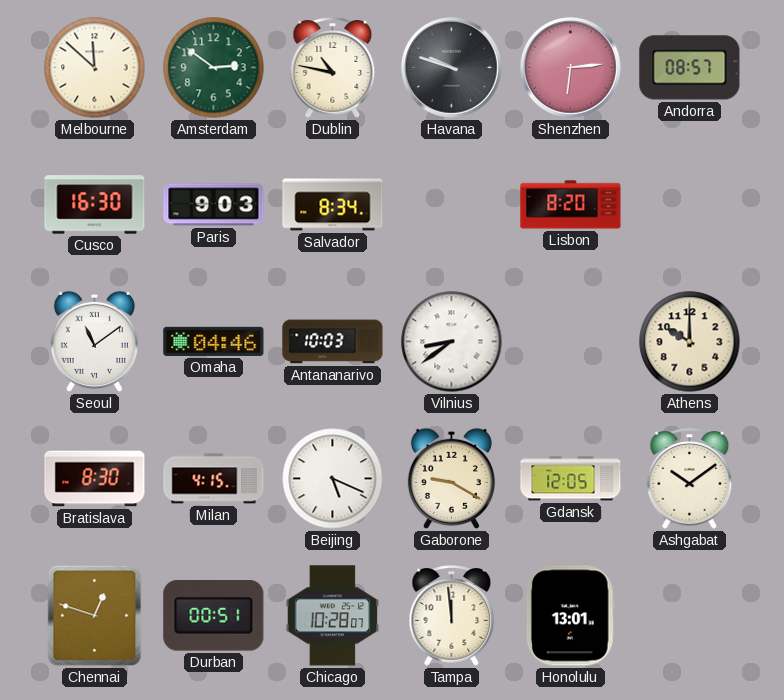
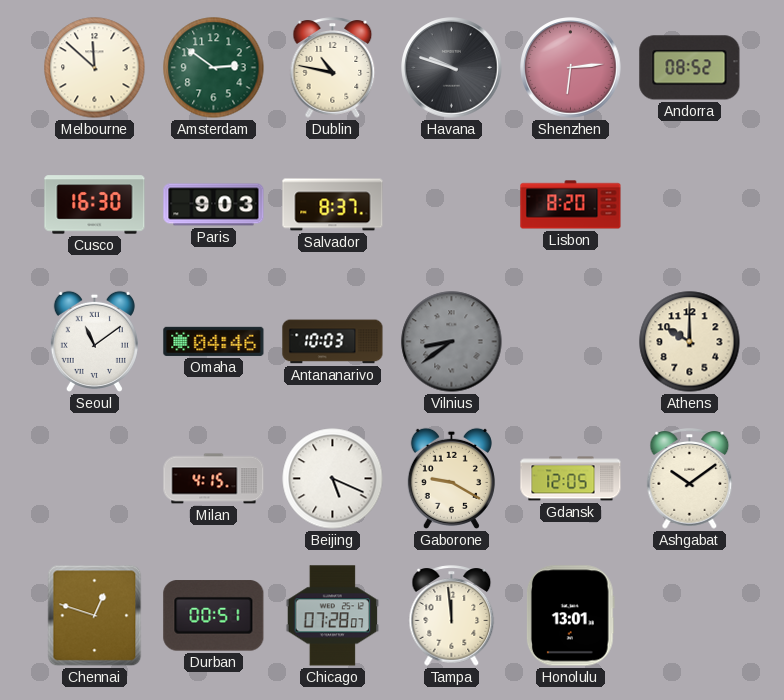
Andorra: 08:57 -> 08:52
Salvador: 8:34 -> 8:37
Vilnius dial: white -> grey
Bratislava: 8:30 -> none
Chicago: 10:28 -> 07:28
